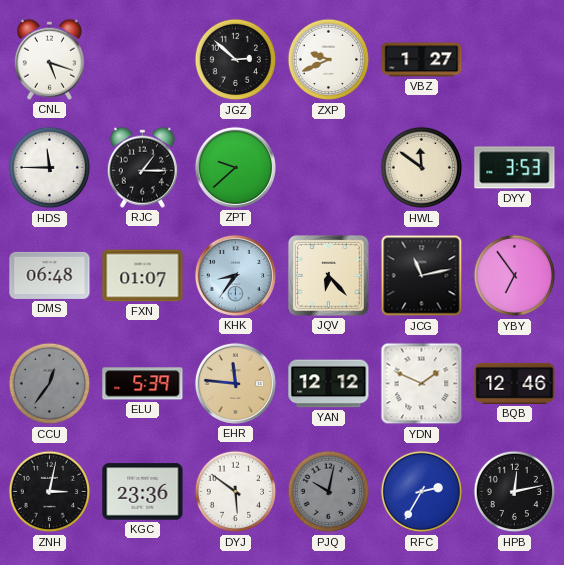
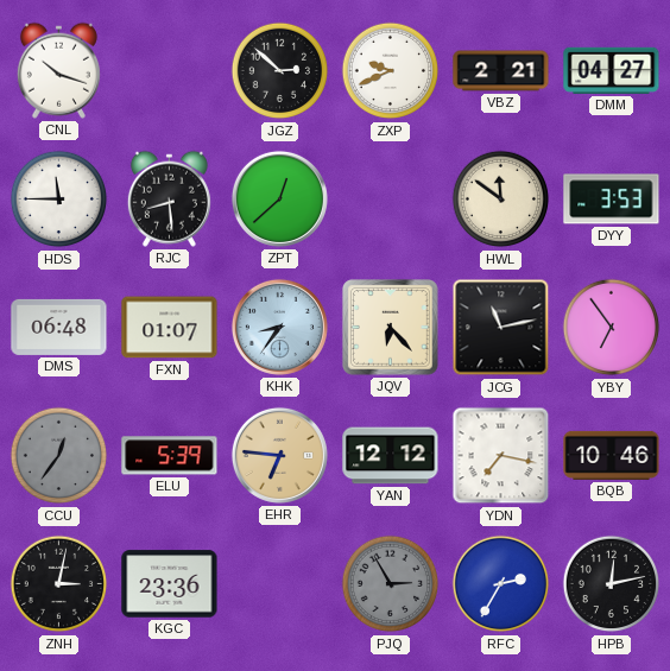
CNL: 5:18 -> 10:18
VBZ: 1:27 -> 2:21
DMM: none -> 04:27
RJC: 1:15 -> 8:29
ZPT: 9:38 -> 12:38
EHR: 11:46 -> 6:46
YDN: 1:49 -> 7:17
BQB: 12:46 -> 10:46
DYJ: 5:51 -> none
PJQ: 10:02 -> 2:55
